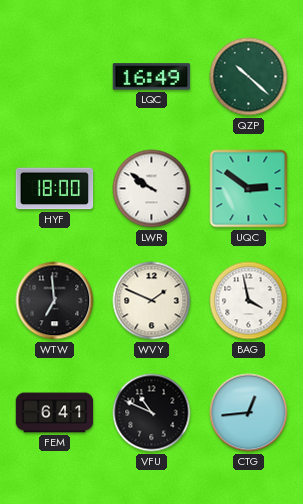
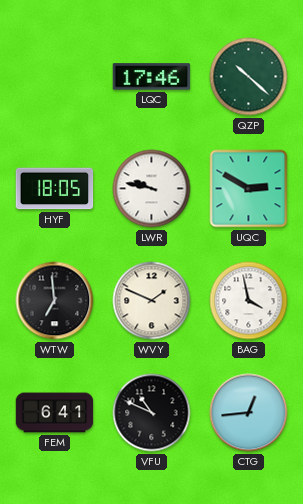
LQC: 16:49 -> 17:46
HYF: 18:00 -> 18:05
LWR: 9:51 -> 9:47
UQC: 2:51 -> 2:50
